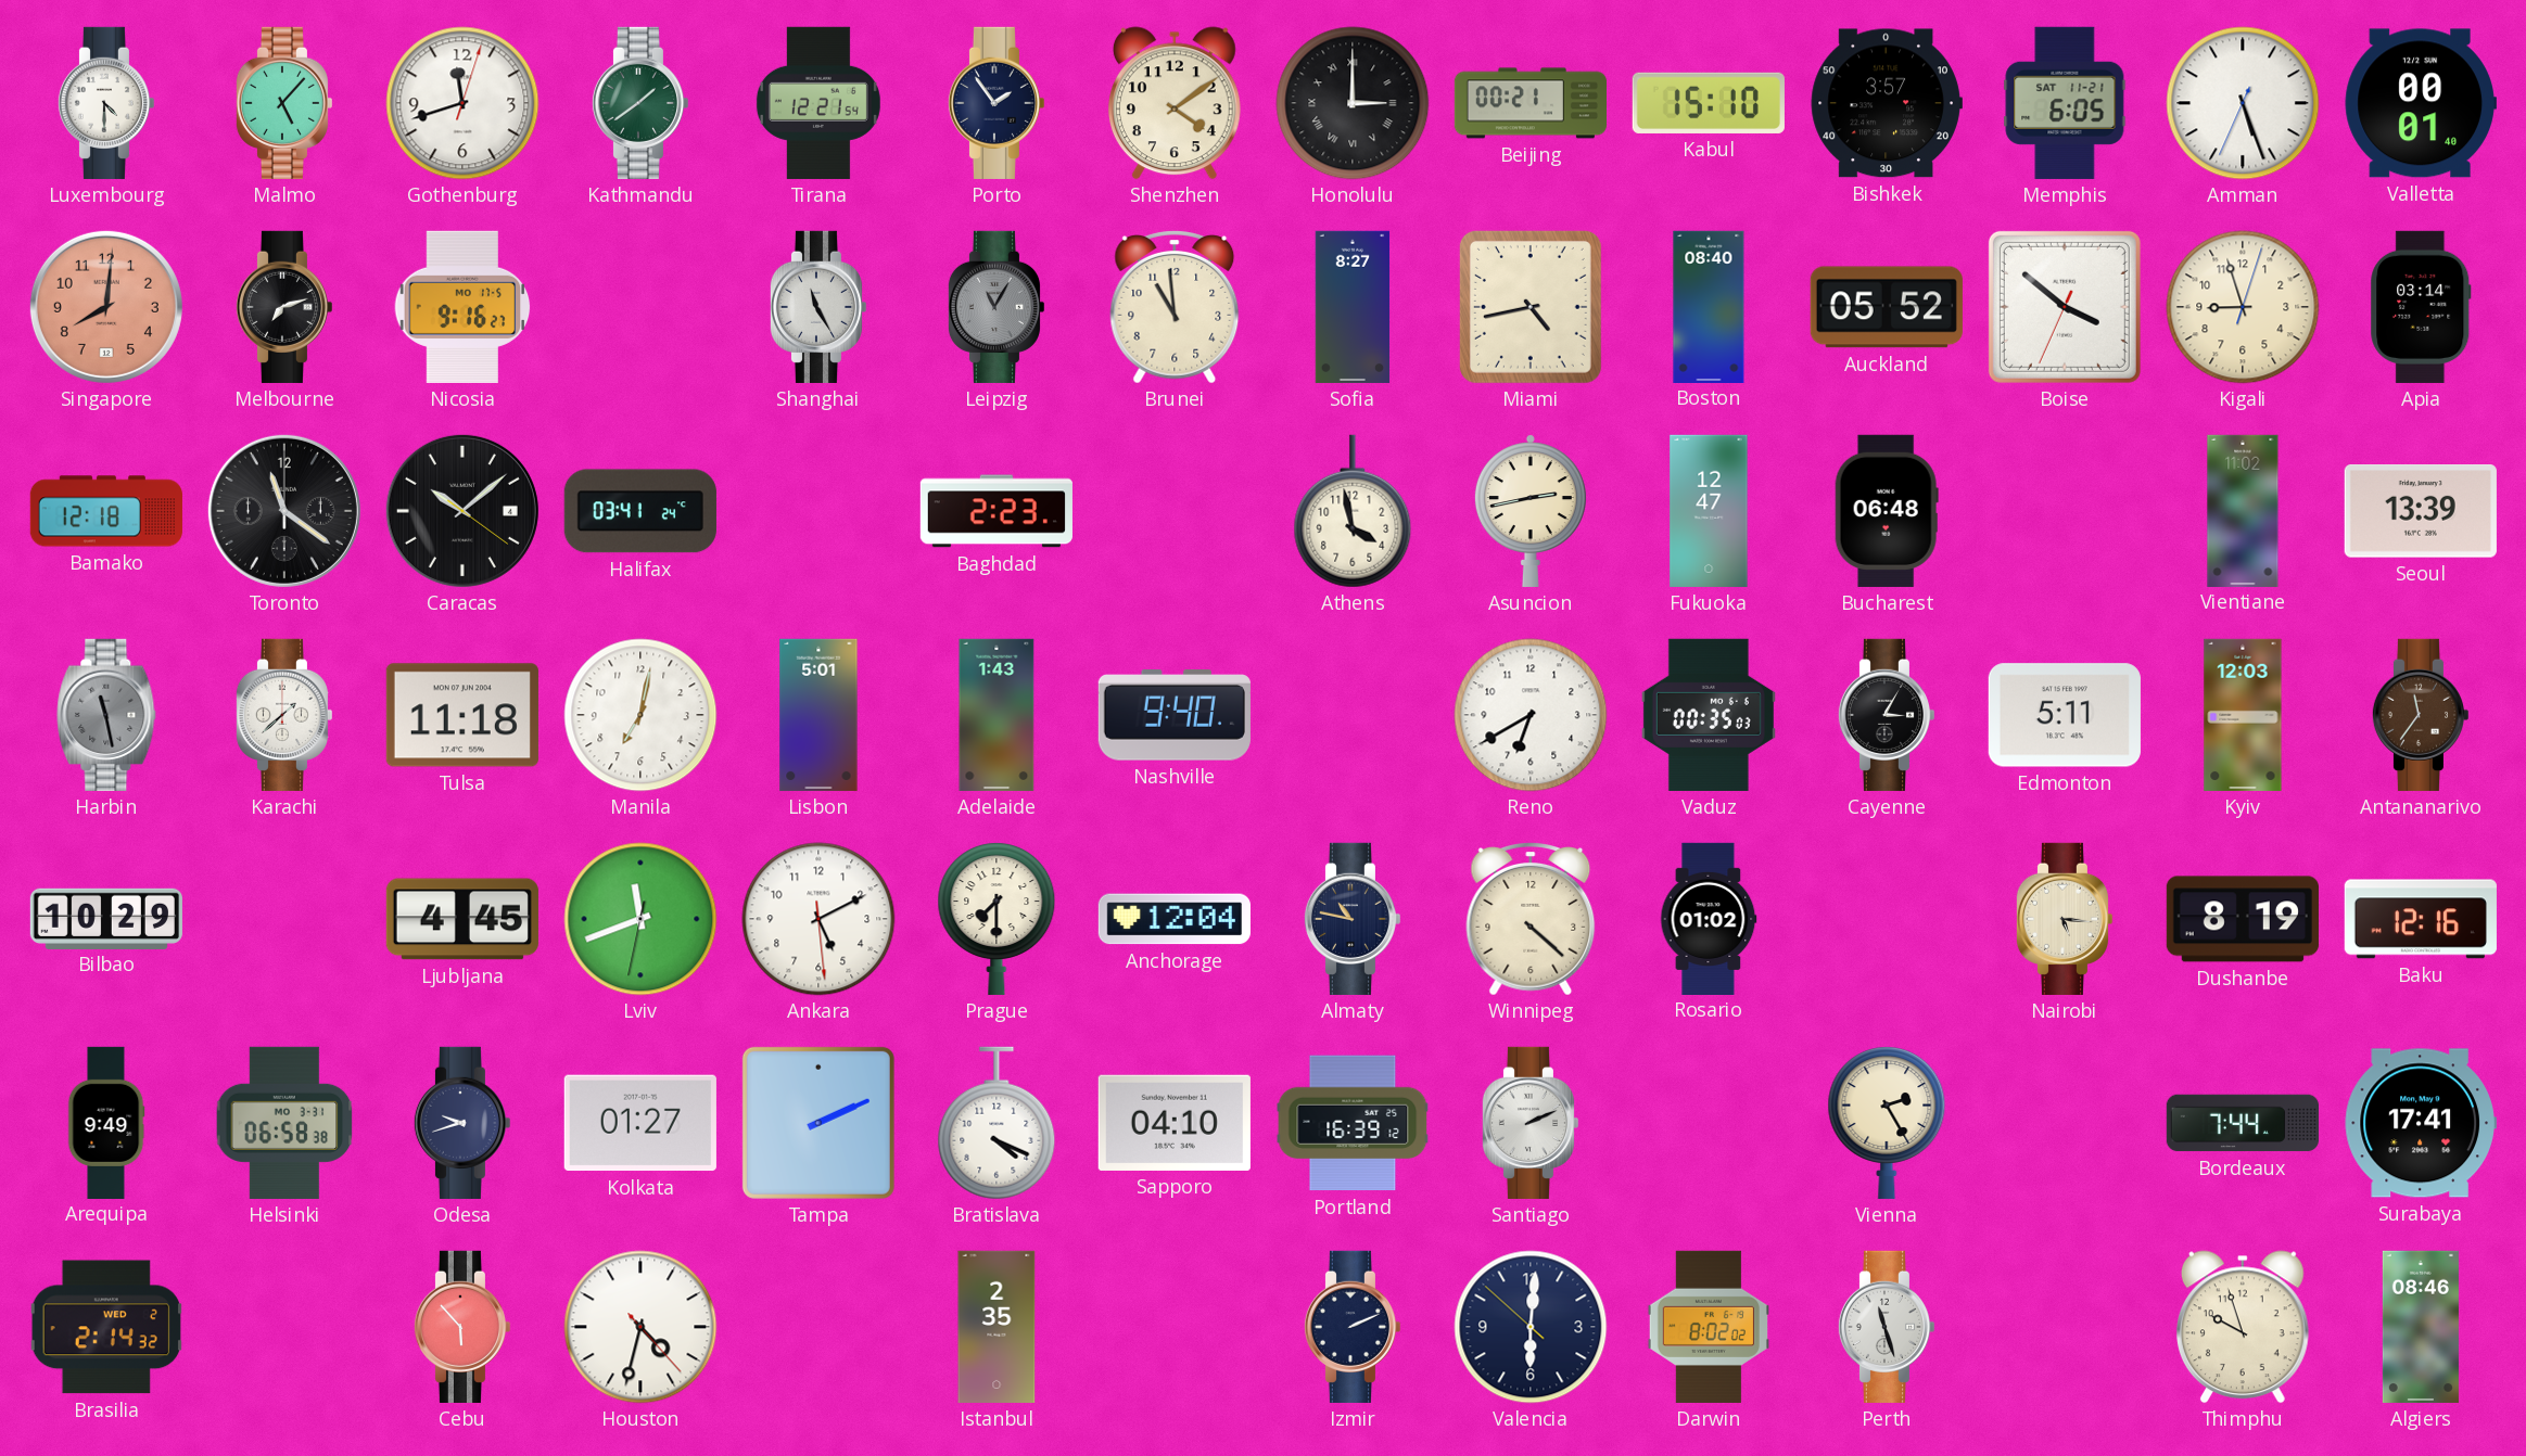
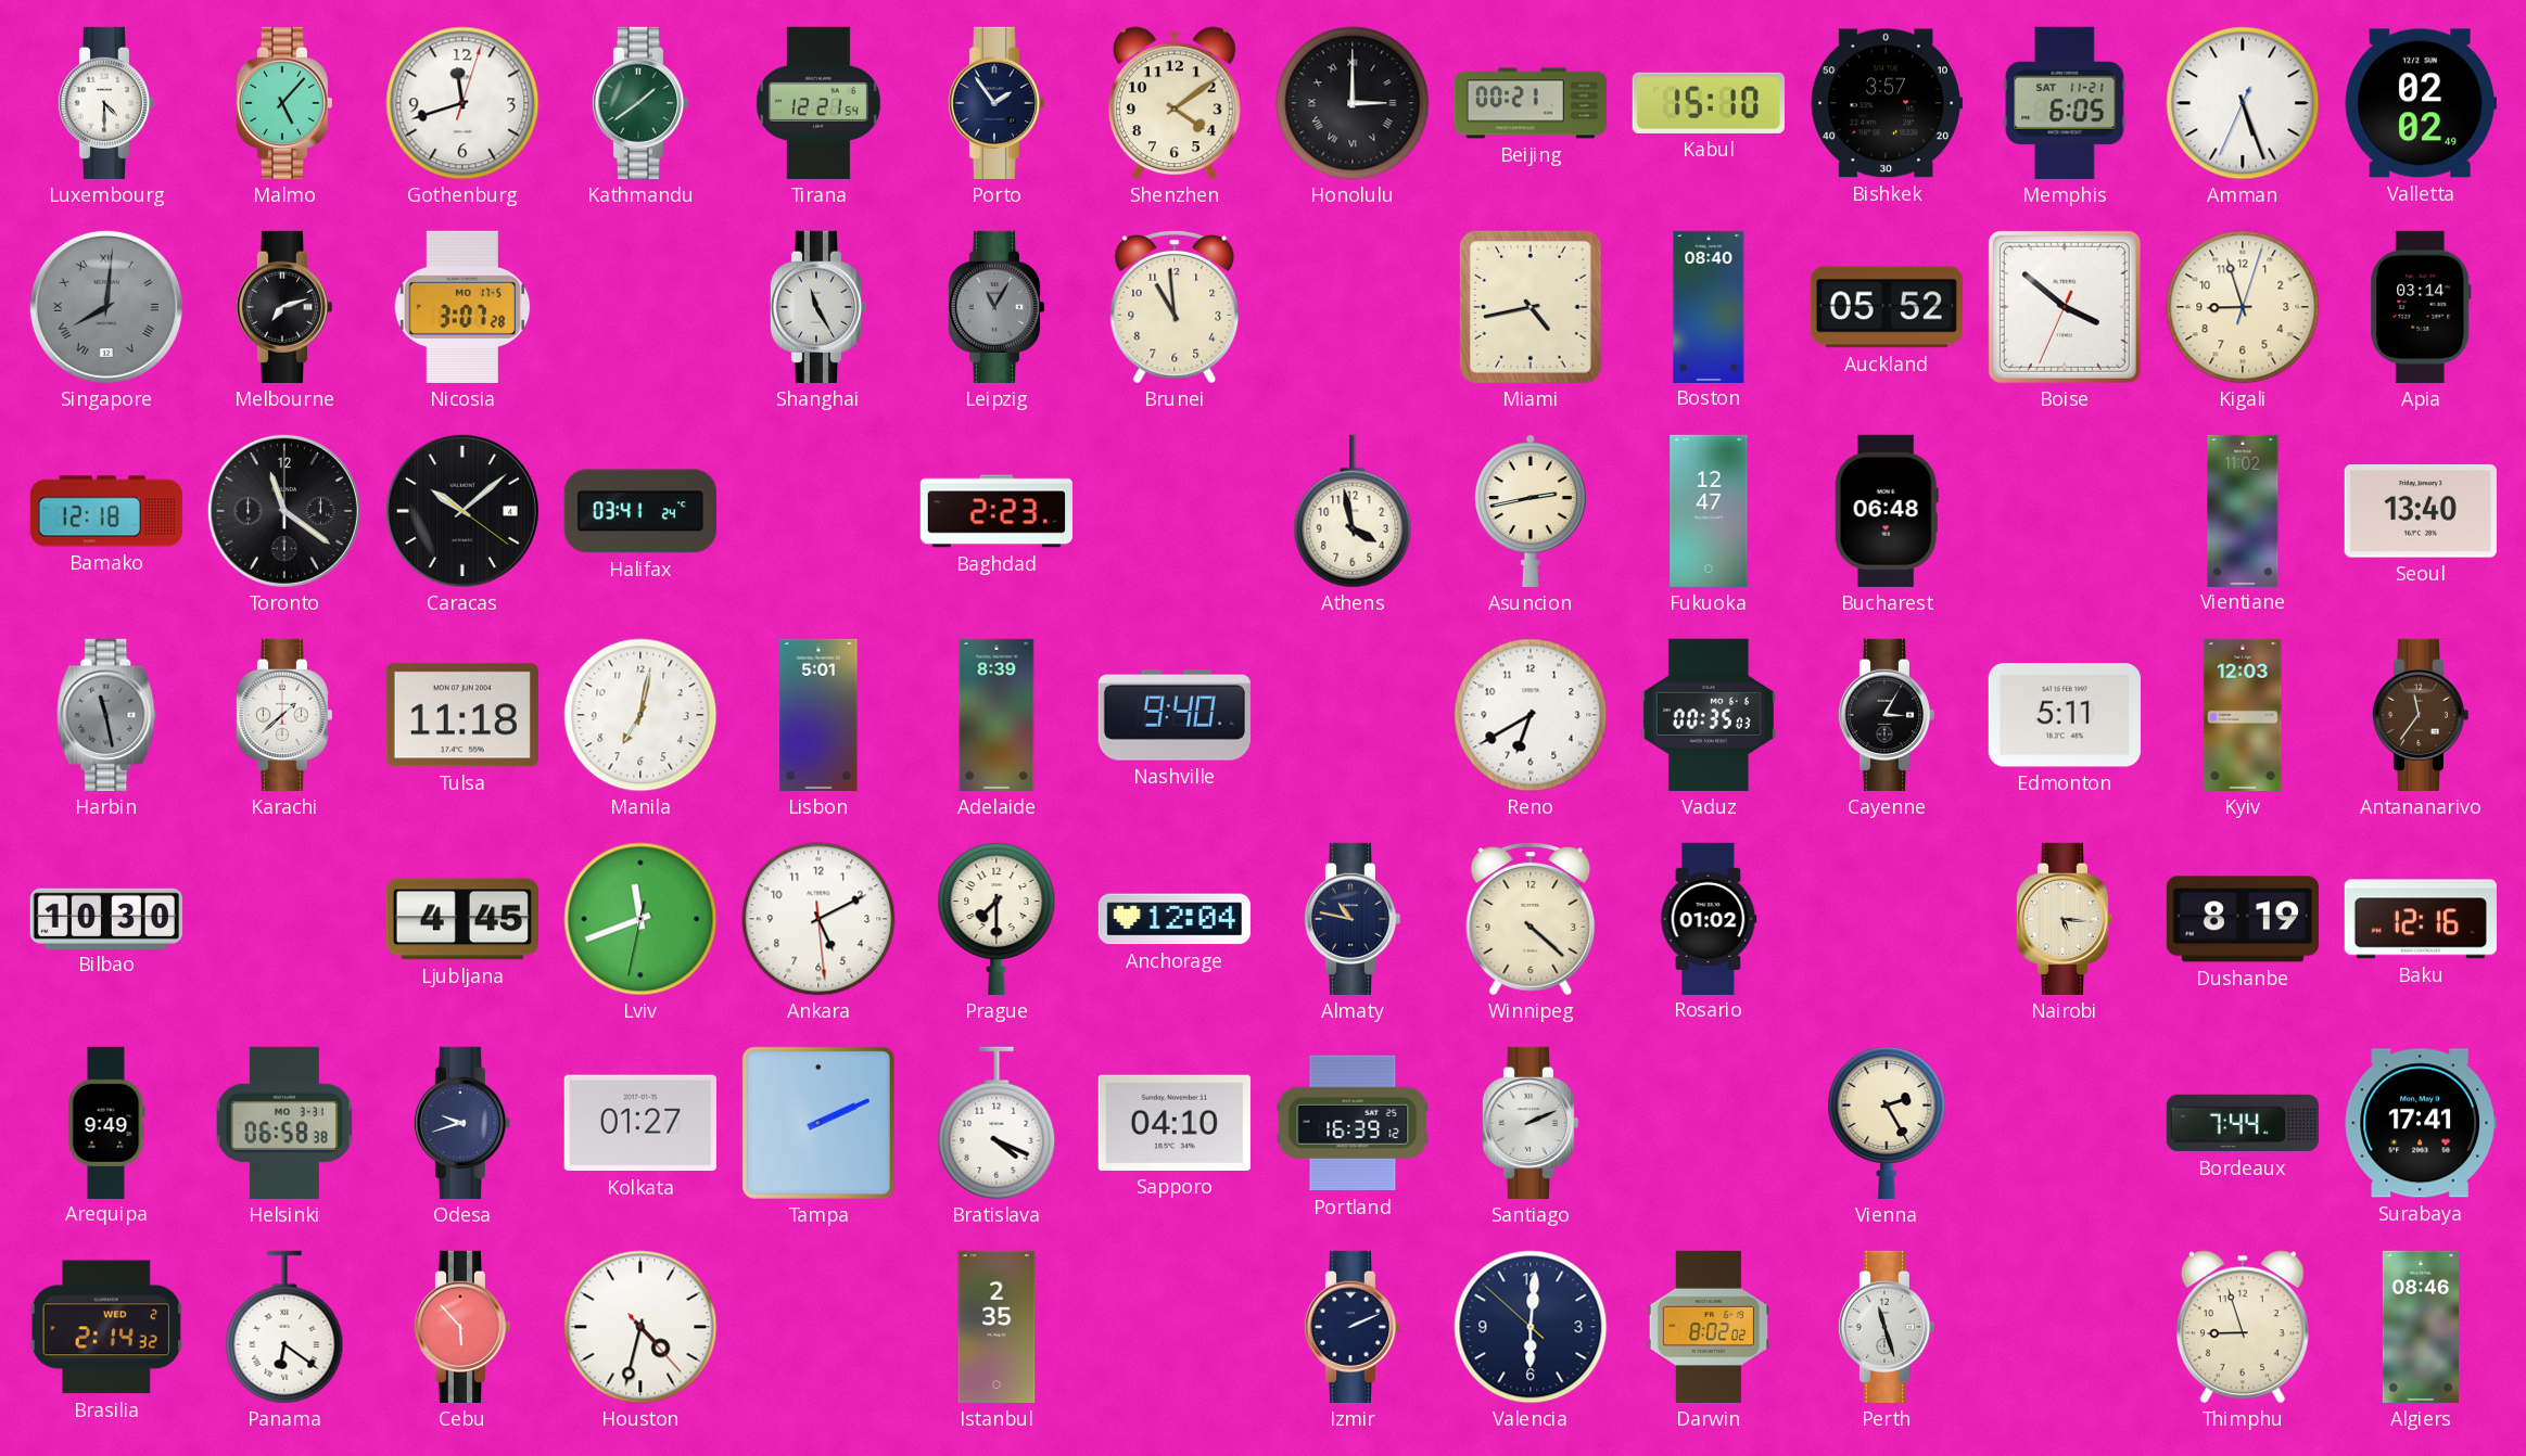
Valletta: 00:01 -> 02:02
Singapore dial: salmon -> grey
Singapore numerals: Arabic -> Roman
Nicosia: 9:16 -> 3:07
Sofia: 8:27 -> none
Seoul: 13:39 -> 13:40
Adelaide: 1:43 -> 8:39
Bilbao: 10:29 -> 10:30
Panama: none -> 6:21
Thimphu: 9:57 -> 8:57
